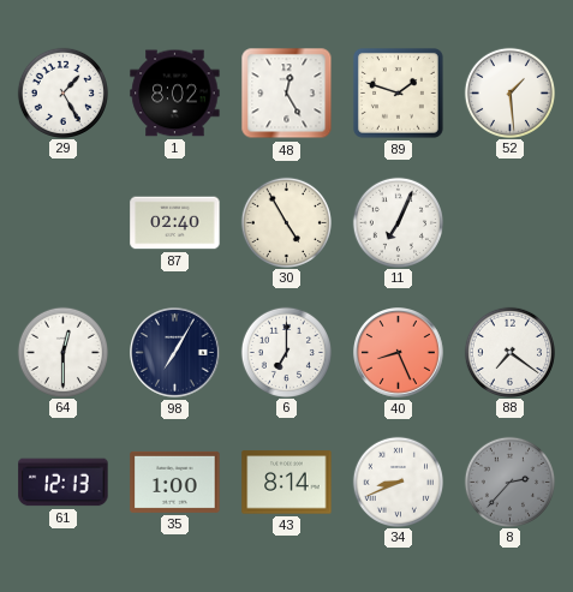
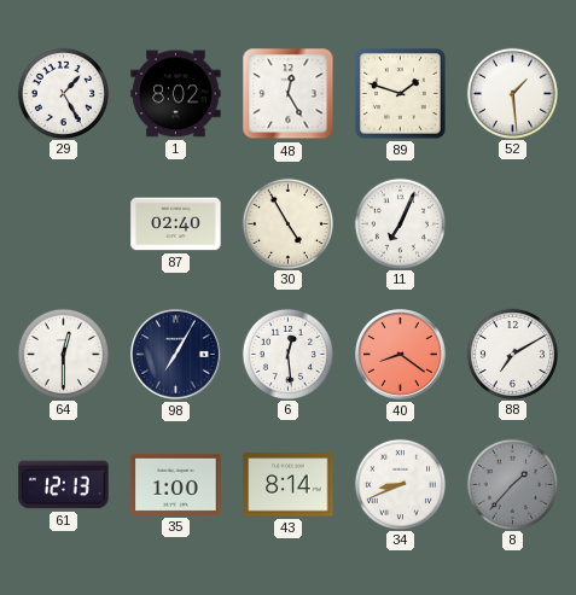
6: 7:00 -> 12:29
40: 8:26 -> 8:21
88: 7:21 -> 7:10
8: 2:37 -> 1:37
